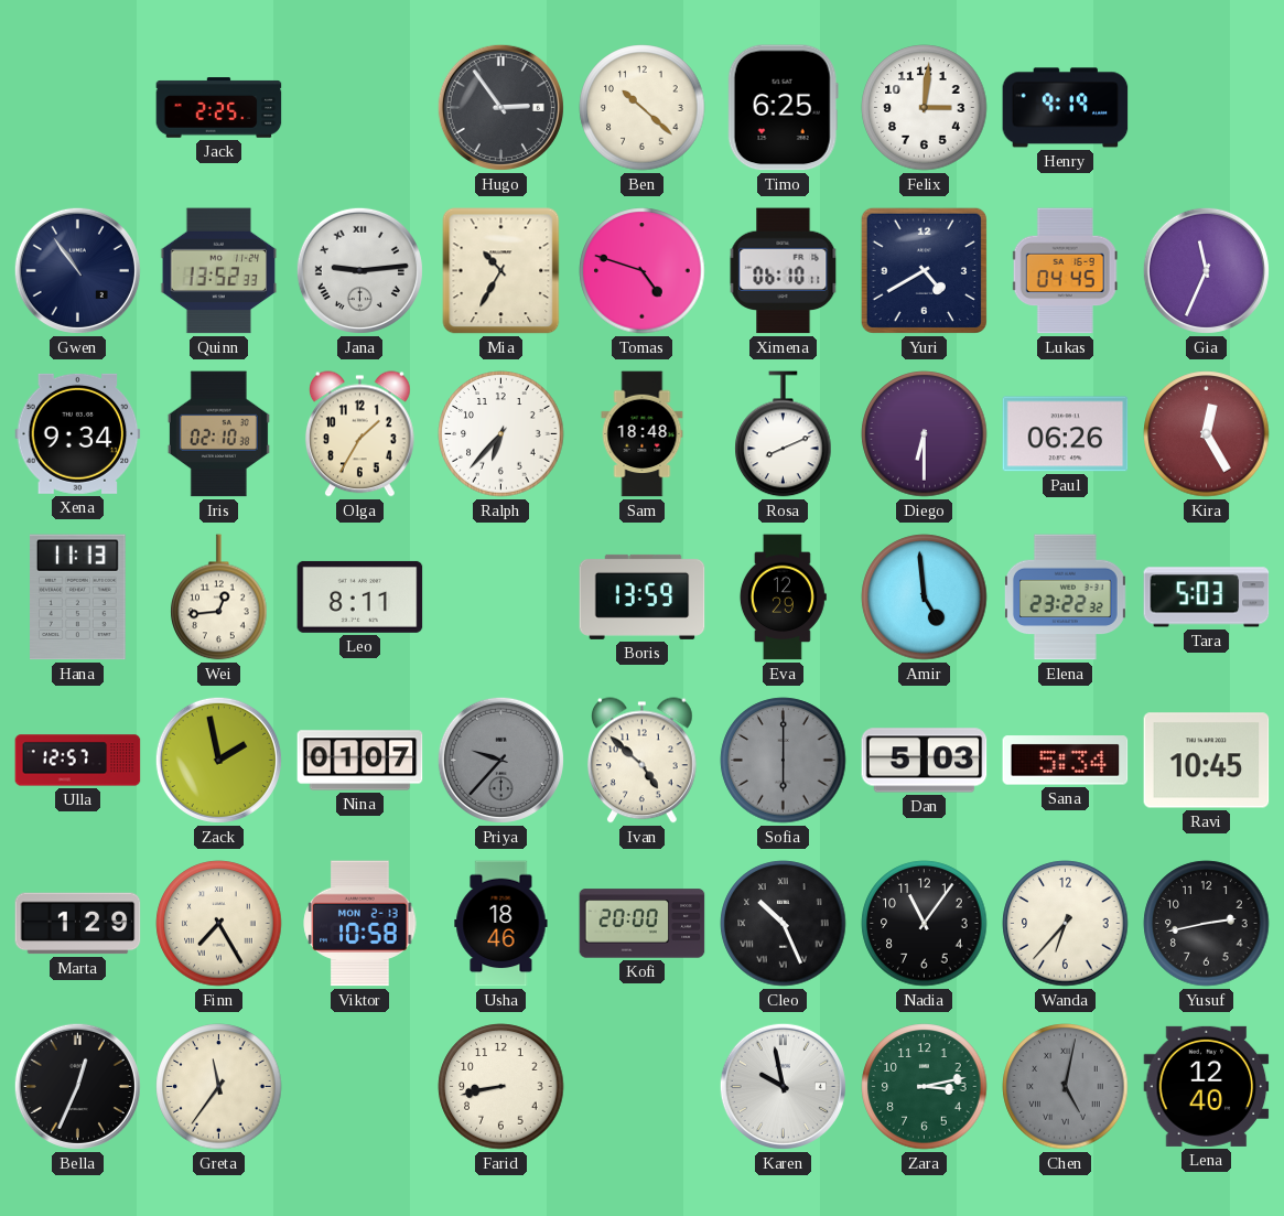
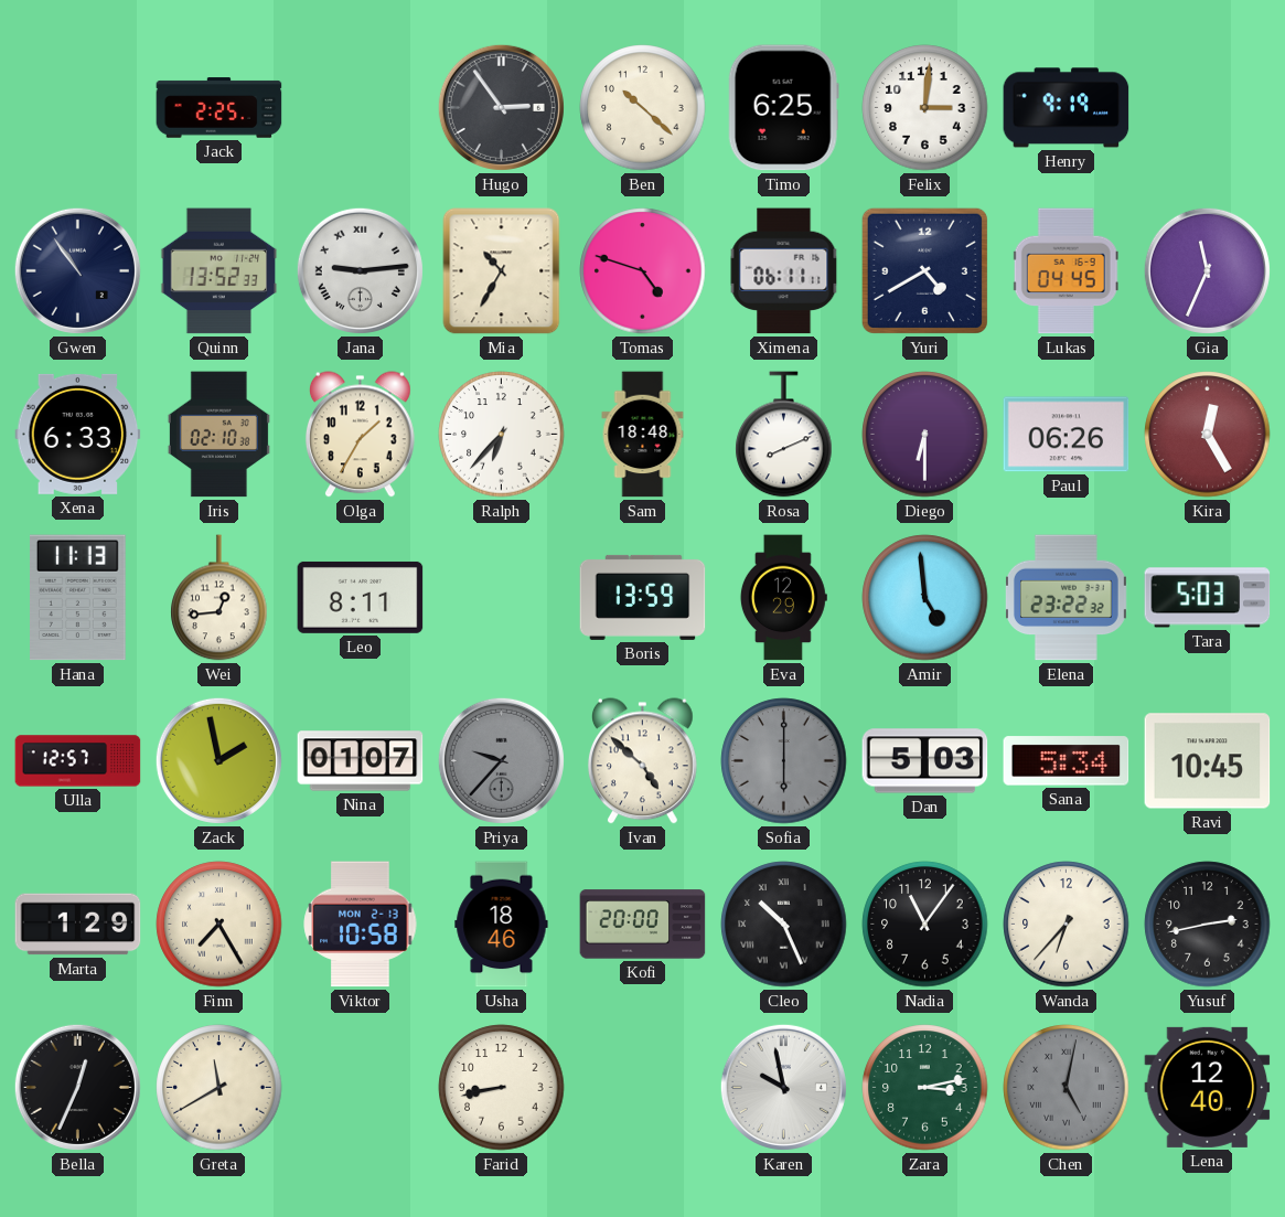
Ximena: 06:10 -> 06:11
Xena: 9:34 -> 6:33
Greta: 11:36 -> 11:40
